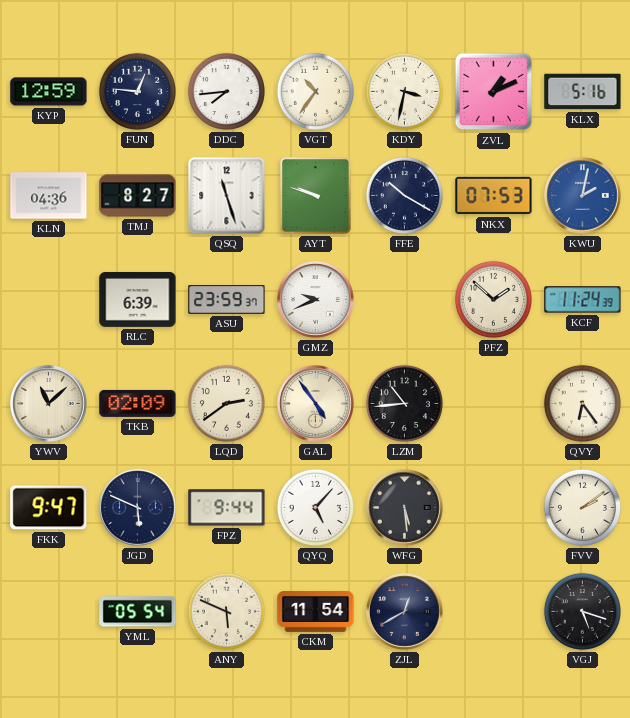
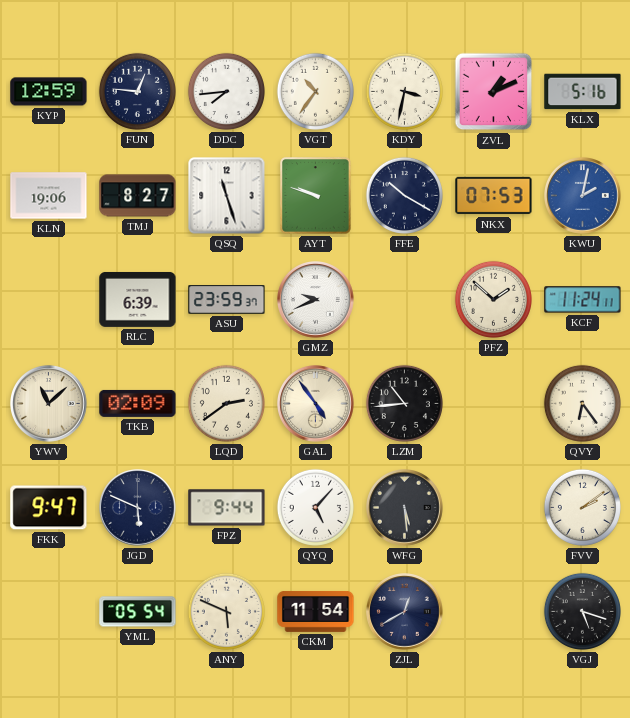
KLN: 04:36 -> 19:06
KCF: 11:24:39 -> 11:24:11
